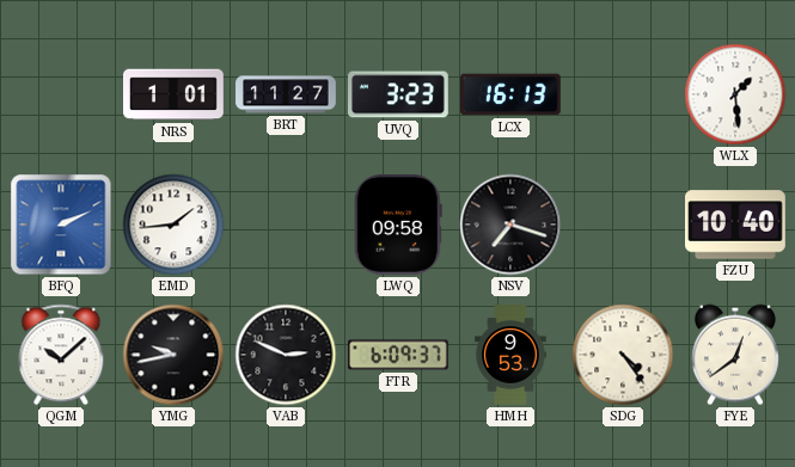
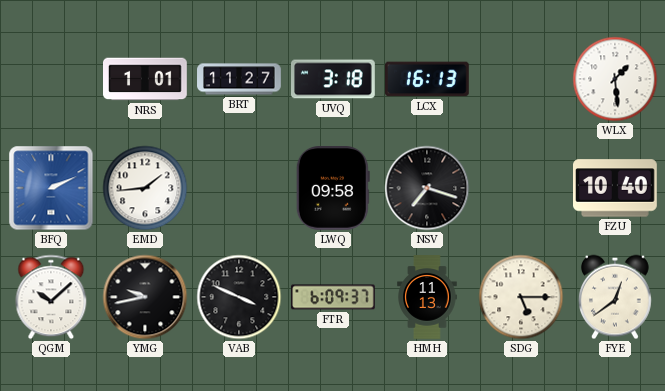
UVQ: 3:23 -> 3:18
VAB: 2:49 -> 3:49
HMH: 9:53 -> 11:13
SDG: 4:24 -> 5:15
